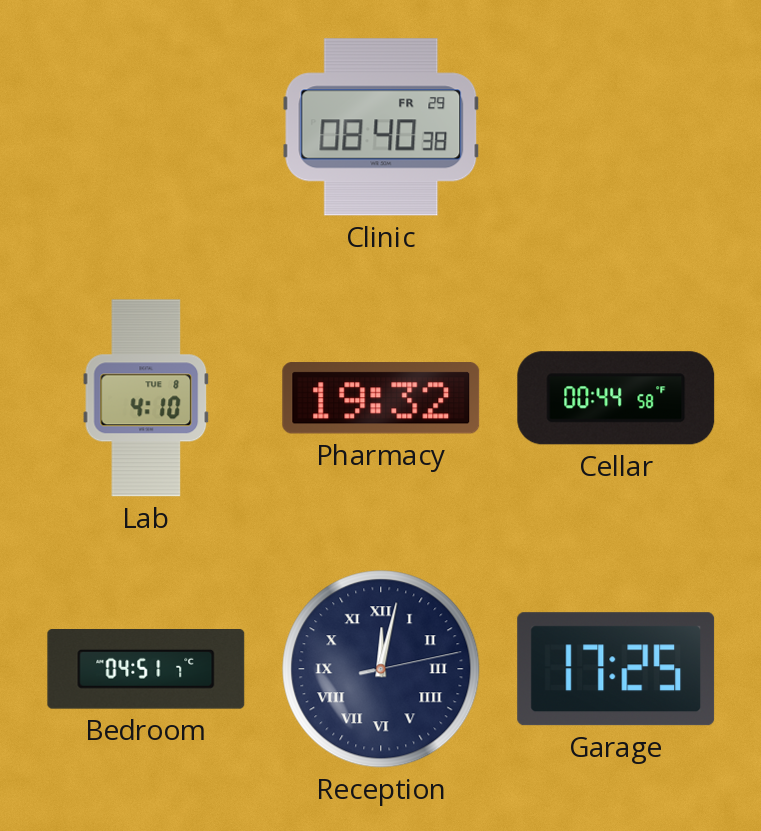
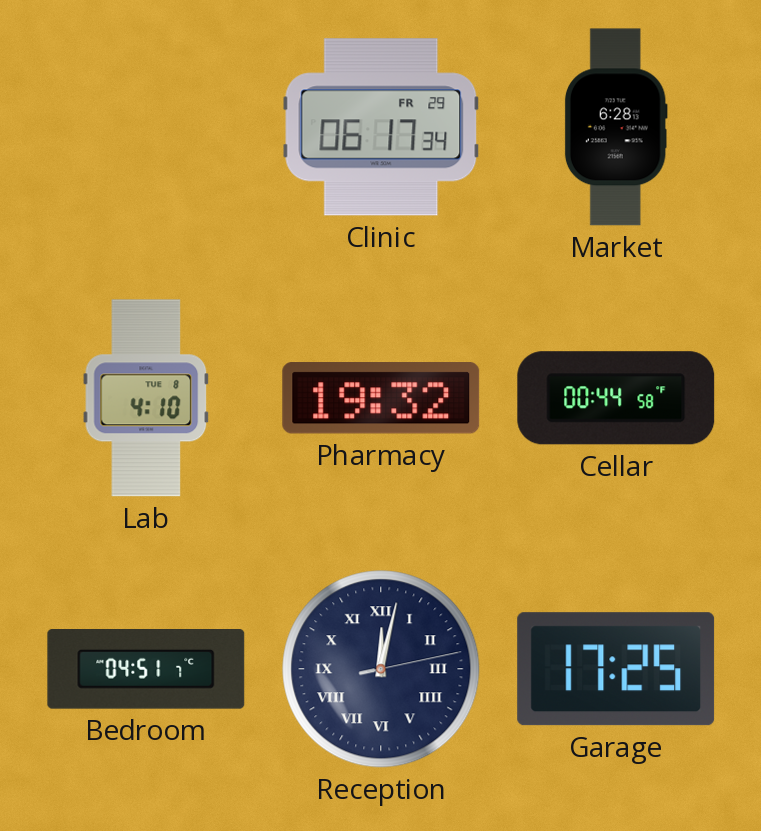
Clinic: 08:40 -> 06:17
Market: none -> 6:28
